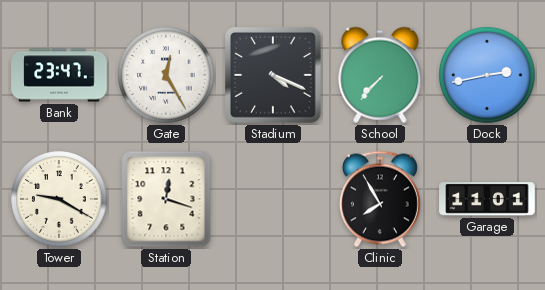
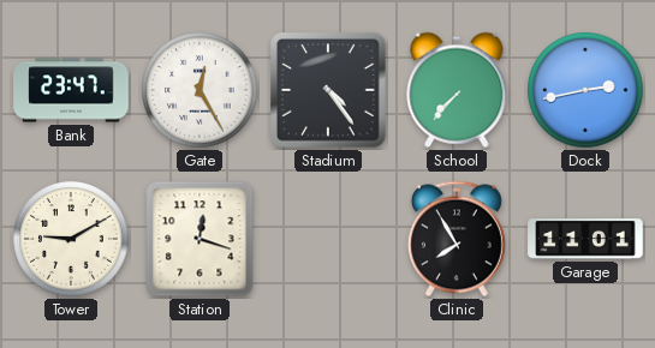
Stadium: 4:19 -> 4:24
Tower: 9:20 -> 9:10
